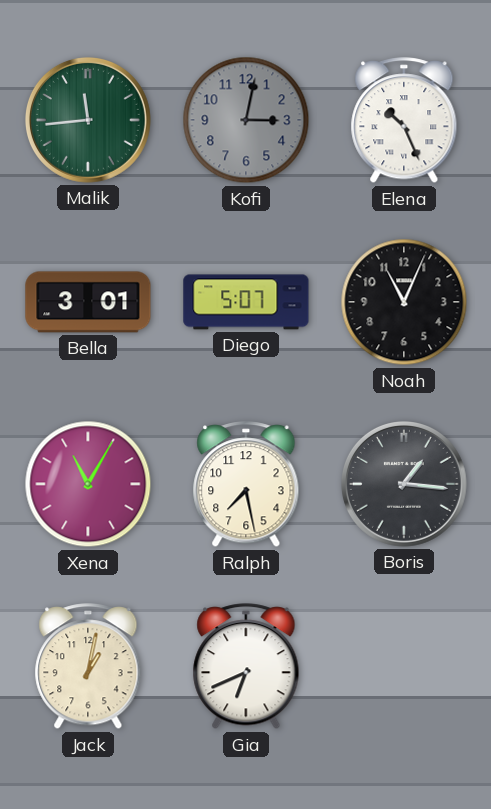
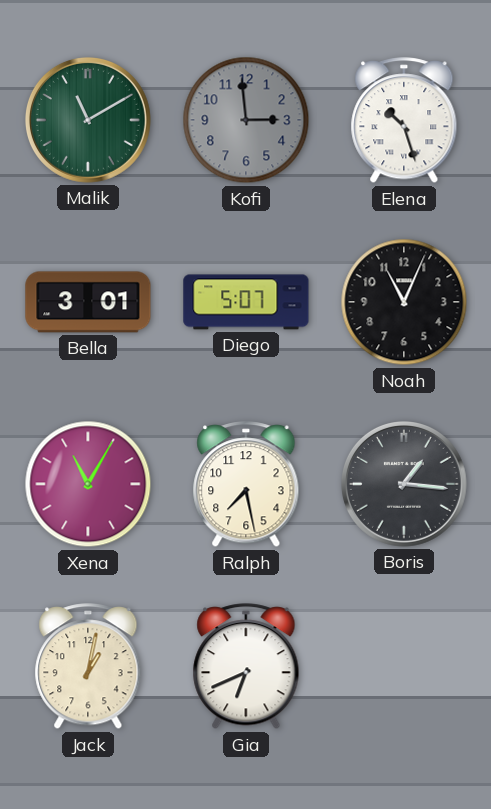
Malik: 11:44 -> 11:10
Kofi: 3:02 -> 2:59
Elena: 10:26 -> 10:27
